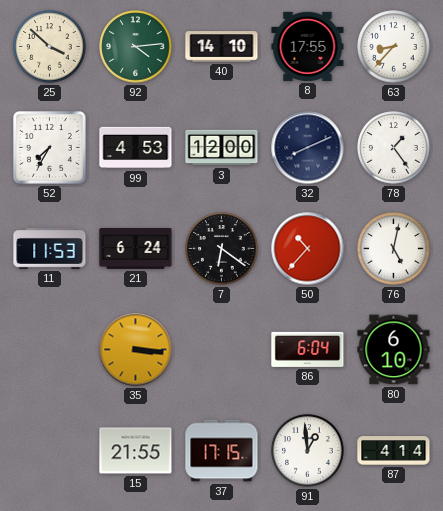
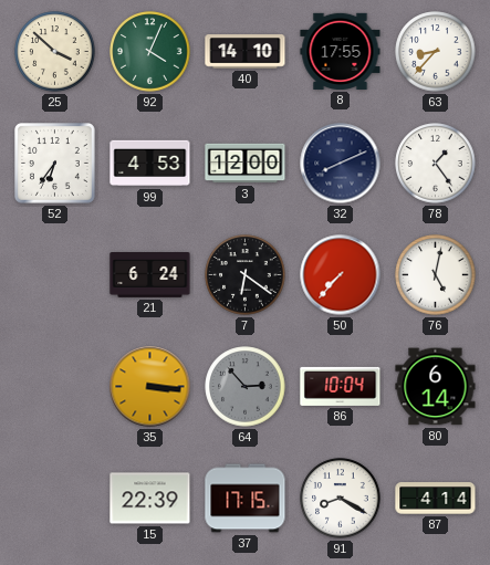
92: 4:14 -> 4:04
52: 7:35 -> 6:36
11: 11:53 -> none
50: 10:37 -> 7:37
64: none -> 2:53
86: 6:04 -> 10:04
80: 6:10 -> 6:14
15: 21:55 -> 22:39
91: 12:59 -> 8:20
